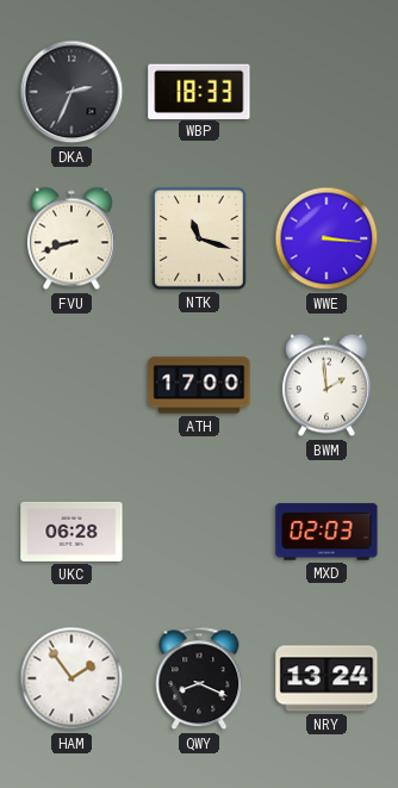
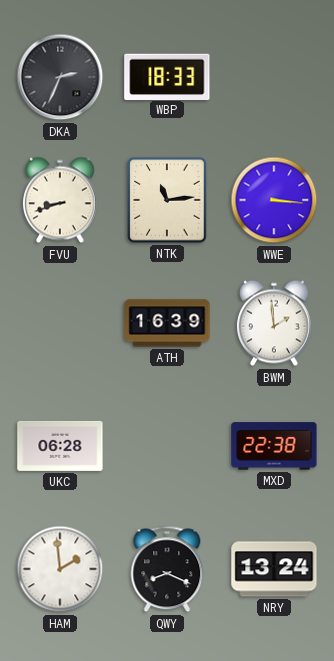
NTK: 11:18 -> 11:14
ATH: 17:00 -> 16:39
MXD: 02:03 -> 22:38
HAM: 1:54 -> 1:59
